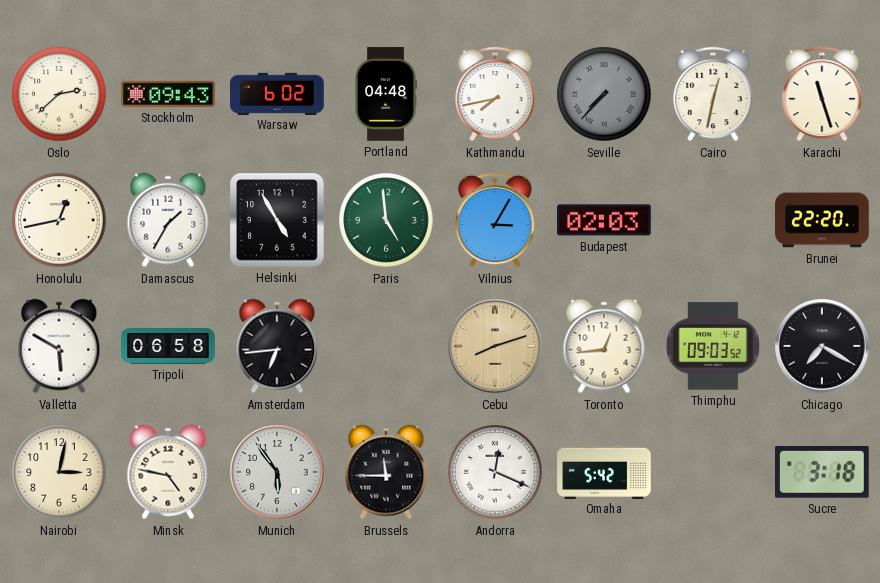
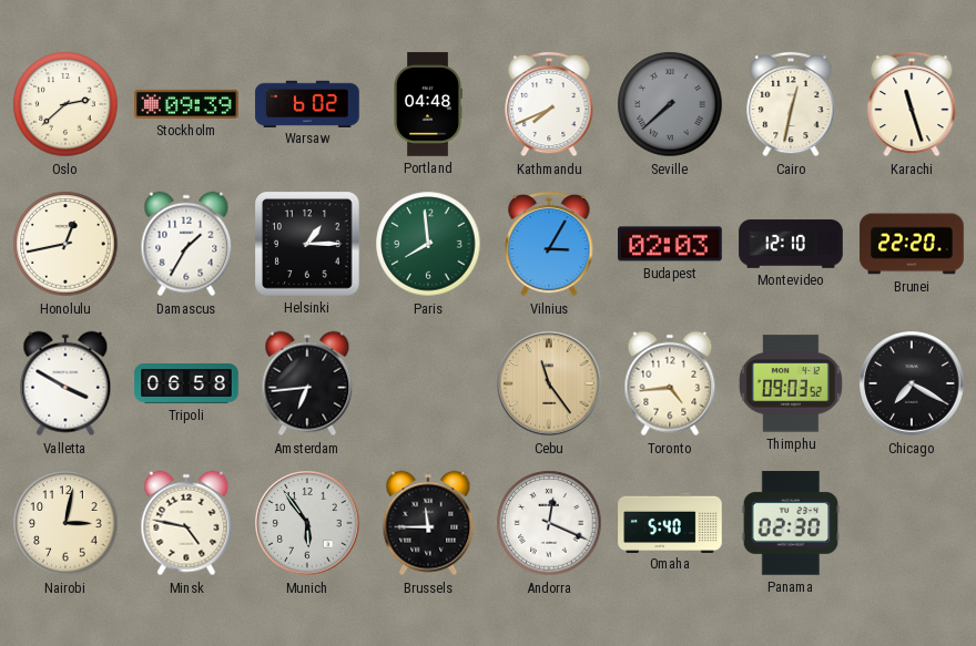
Stockholm: 09:43 -> 09:39
Kathmandu: 7:43 -> 7:41
Seville: 7:37 -> 7:38
Helsinki: 4:55 -> 1:15
Paris: 4:59 -> 7:59
Montevideo: none -> 12:10
Valletta: 5:50 -> 3:50
Cebu: 8:12 -> 11:24
Toronto: 12:44 -> 4:44
Omaha: 5:42 -> 5:40
Panama: none -> 02:30
Sucre: 3:18 -> none
